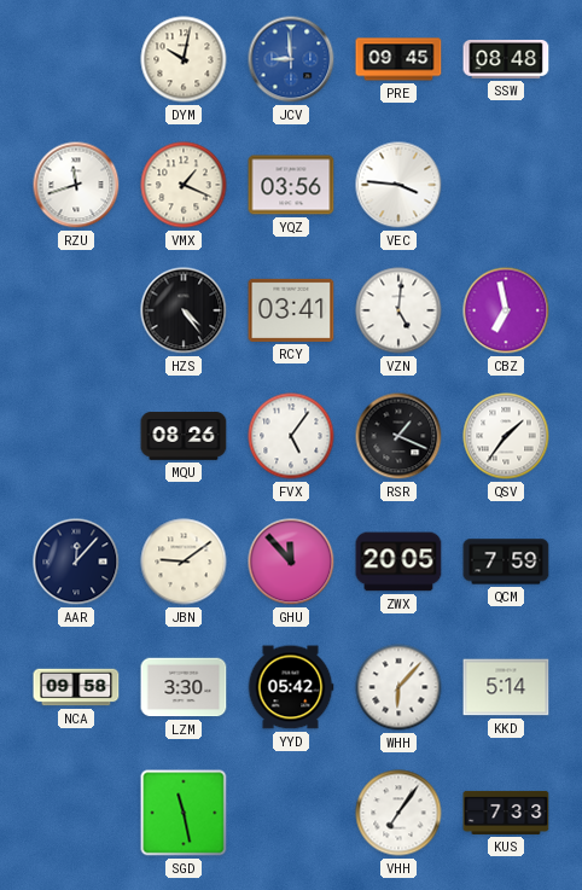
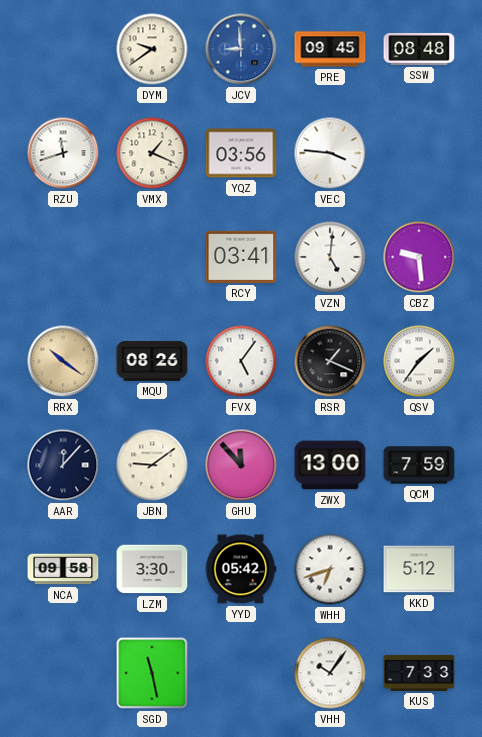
DYM: 10:02 -> 9:39
HZS: 4:24 -> none
CBZ: 6:58 -> 9:29
RRX: none -> 10:21
ZWX: 20:05 -> 13:00
WHH: 6:07 -> 6:42
KKD: 5:14 -> 5:12
VHH: 7:06 -> 10:06
